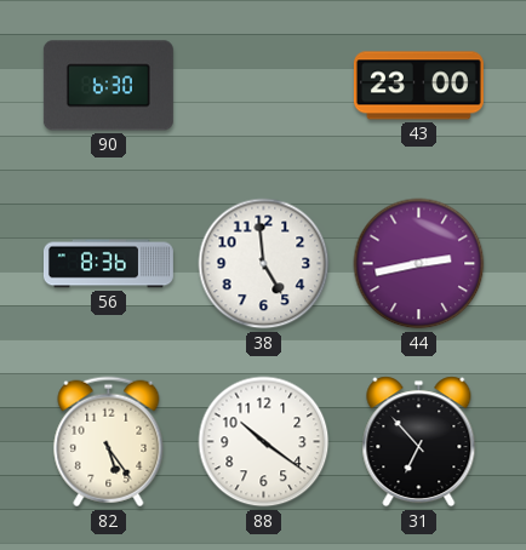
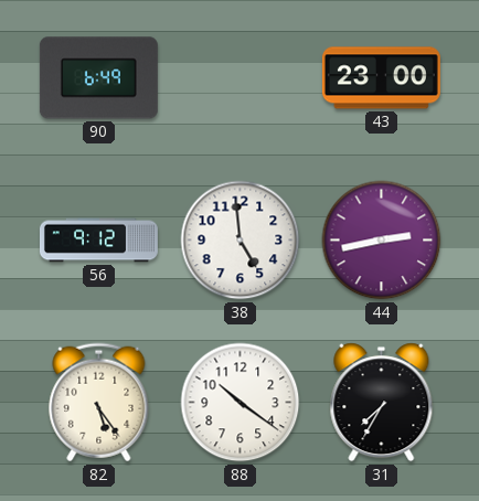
90: 6:30 -> 6:49
56: 8:36 -> 9:12
31: 6:53 -> 7:35
